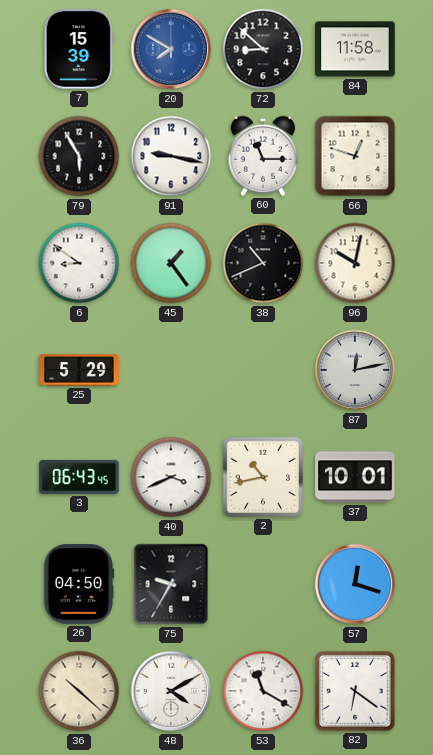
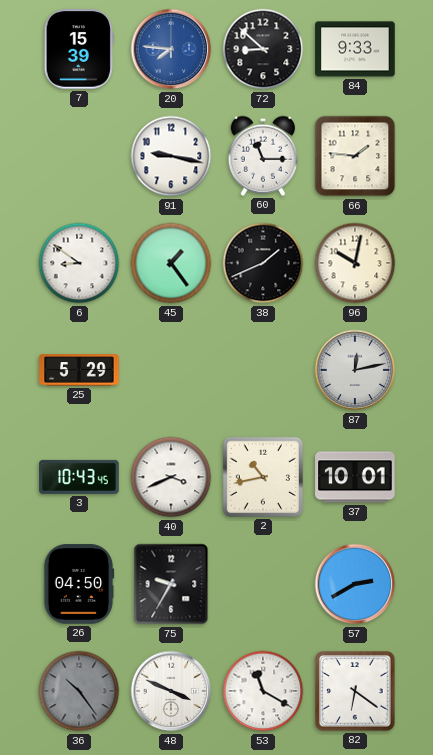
20: 7:50 -> 7:46
84: 11:58 -> 9:33
79: 5:55 -> none
66: 12:48 -> 1:46
38: 10:41 -> 1:41
3: 06:43 -> 10:43
57: 12:18 -> 2:40
36: 10:22 -> 10:24
36 dial: cream -> grey
48: 4:10 -> 3:49
